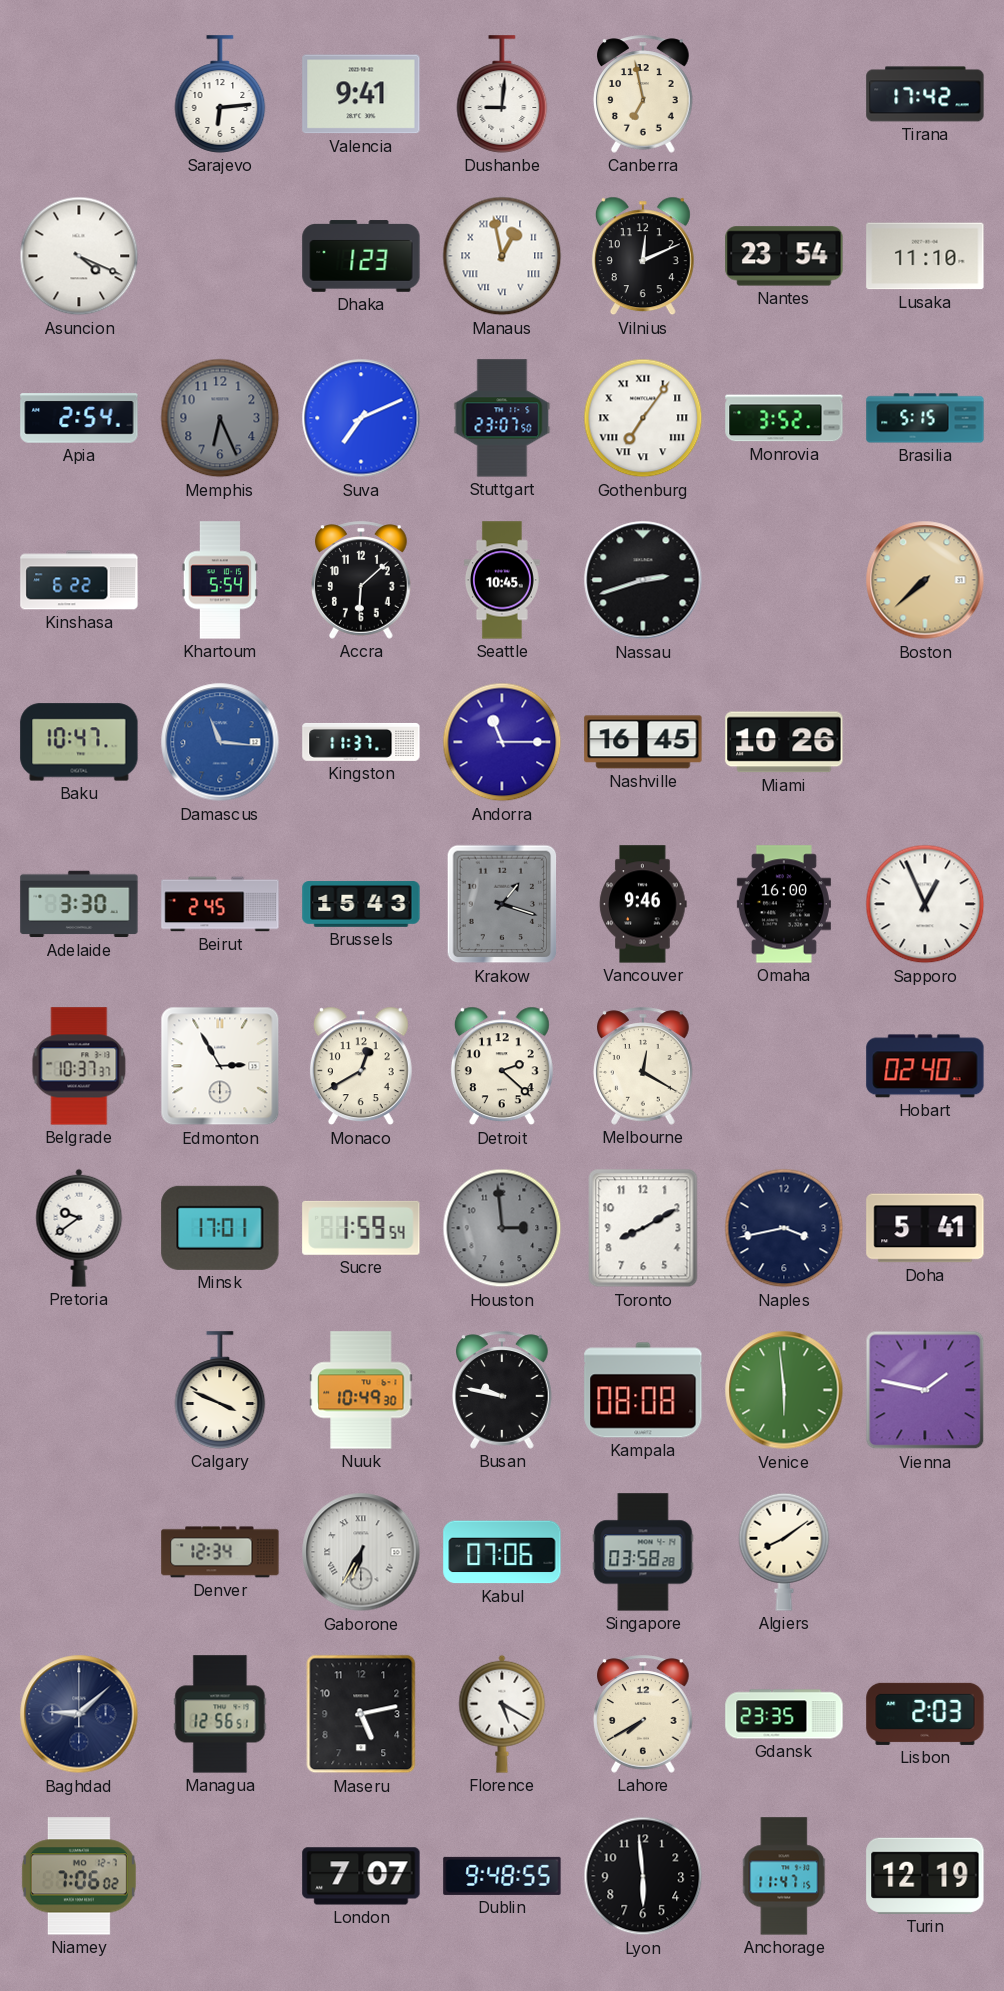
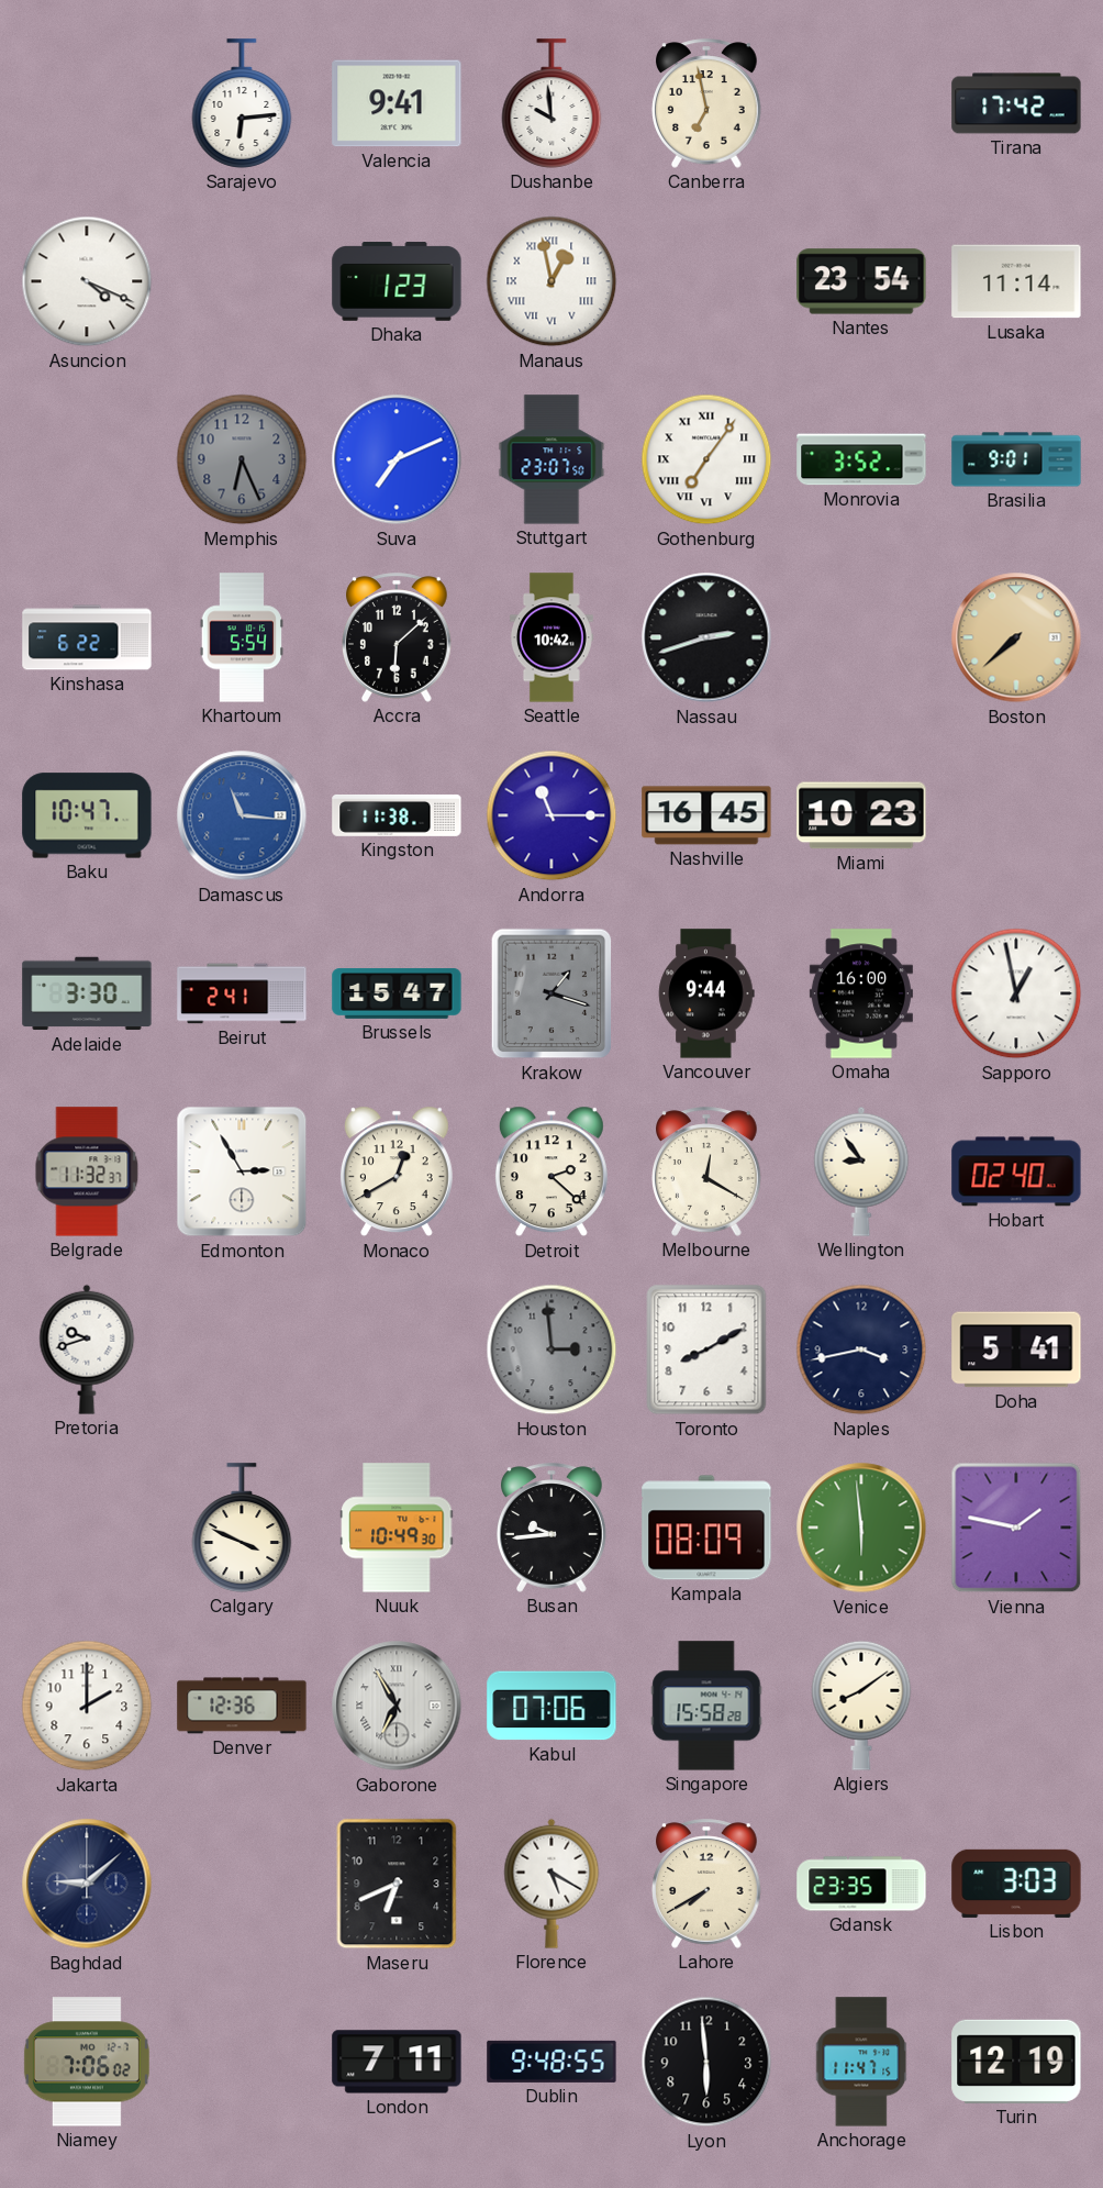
Dushanbe: 9:01 -> 9:59
Vilnius: 12:11 -> none
Lusaka: 11:10 -> 11:14
Apia: 2:54 -> none
Brasilia: 5:15 -> 9:01
Seattle: 10:45 -> 10:42
Kingston: 11:37 -> 11:38
Miami: 10:26 -> 10:23
Beirut: 2:45 -> 2:41
Brussels: 15:43 -> 15:47
Vancouver: 9:46 -> 9:44
Sapporo: 12:56 -> 12:58
Belgrade: 10:37 -> 11:32
Wellington: none -> 8:54
Pretoria: 9:39 -> 9:42
Minsk: 17:01 -> none
Sucre: 1:59 -> none
Busan: 9:47 -> 9:44
Kampala: 08:08 -> 08:09
Jakarta: none -> 2:00
Denver: 12:34 -> 12:36
Gaborone: 6:35 -> 6:55
Singapore: 03:58 -> 15:58
Managua: 12:56 -> none
Maseru: 5:13 -> 6:41
Lisbon: 2:03 -> 3:03
London: 7:07 -> 7:11
